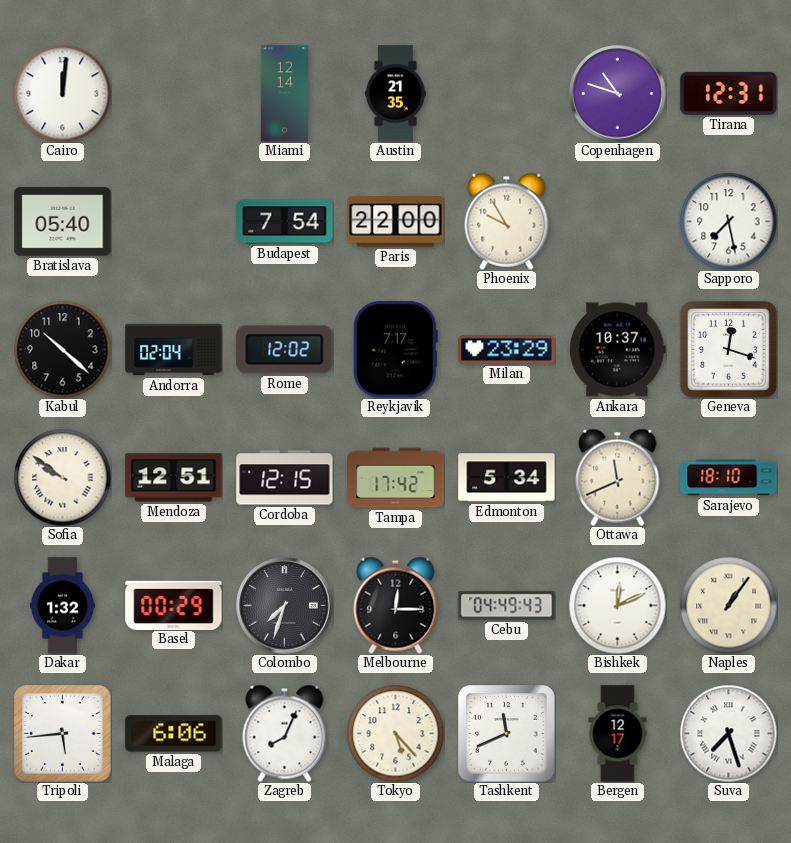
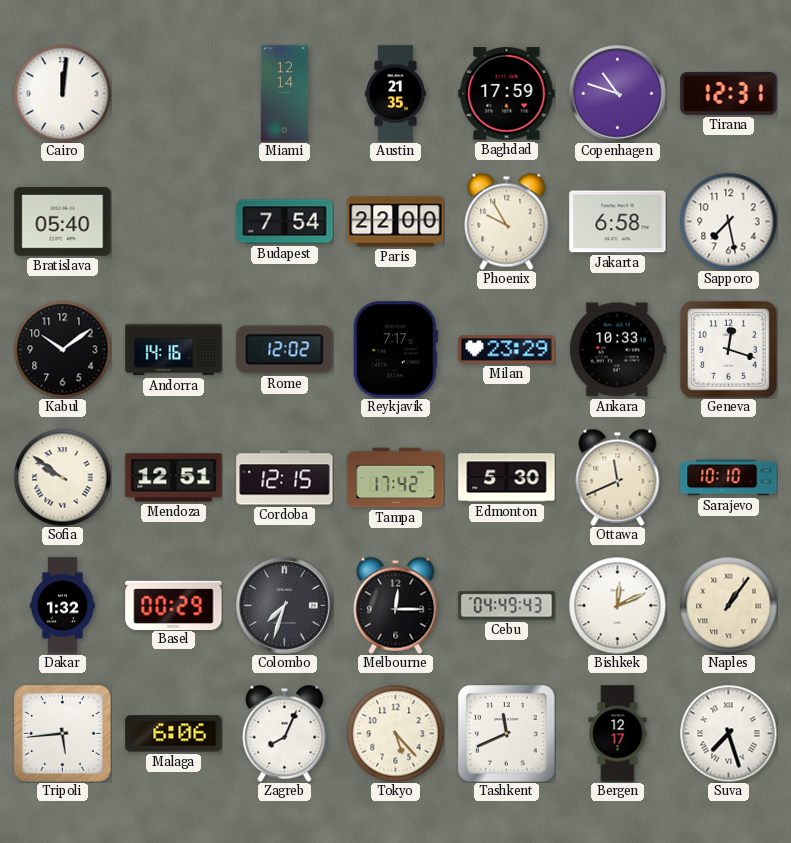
Baghdad: none -> 17:59
Jakarta: none -> 6:58
Kabul: 10:22 -> 10:09
Andorra: 02:04 -> 14:16
Ankara: 10:37 -> 10:33
Edmonton: 5:34 -> 5:30
Sarajevo: 18:10 -> 10:10
